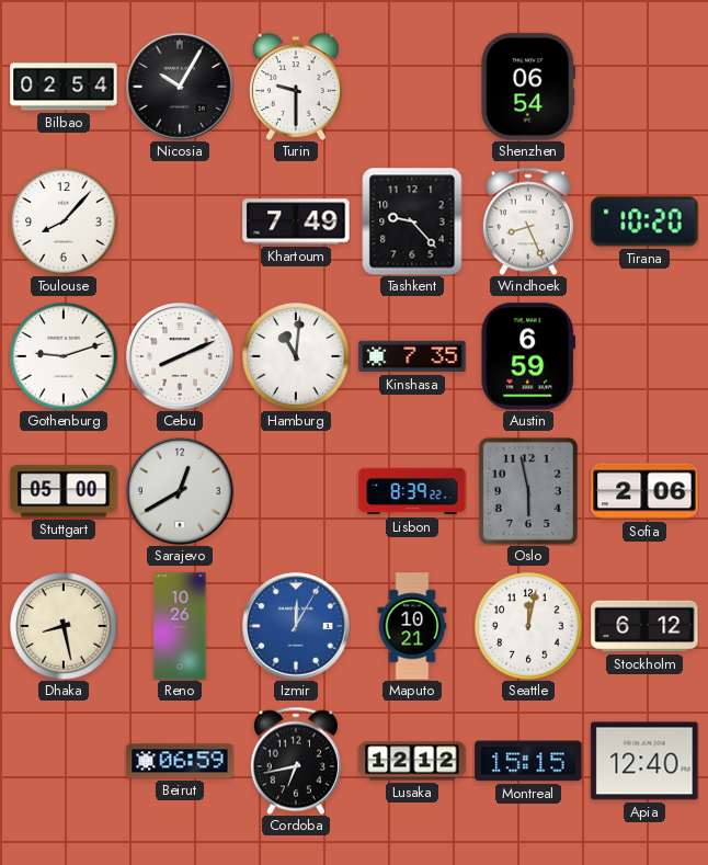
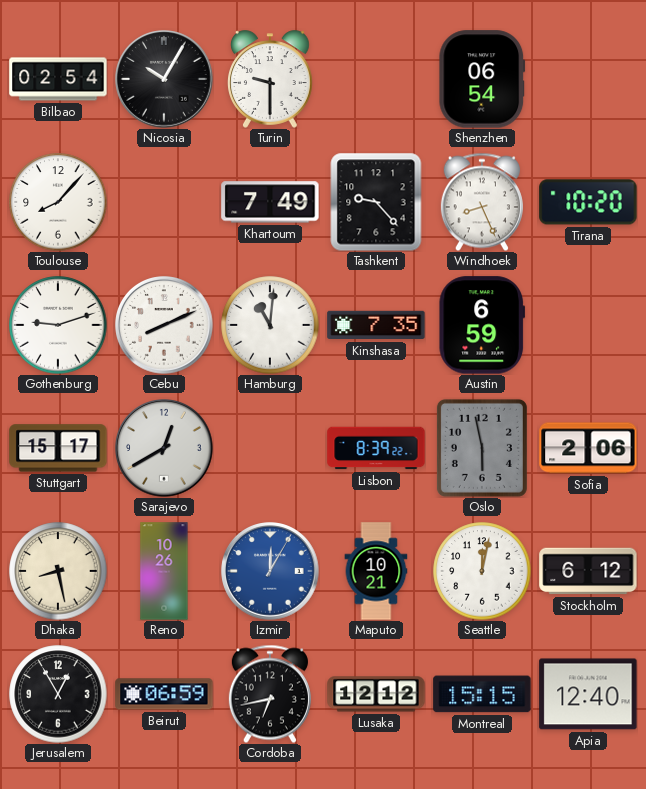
Stuttgart: 05:00 -> 15:17
Jerusalem: none -> 12:55
